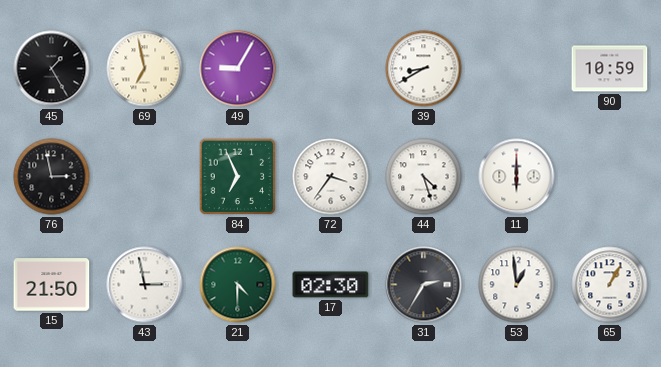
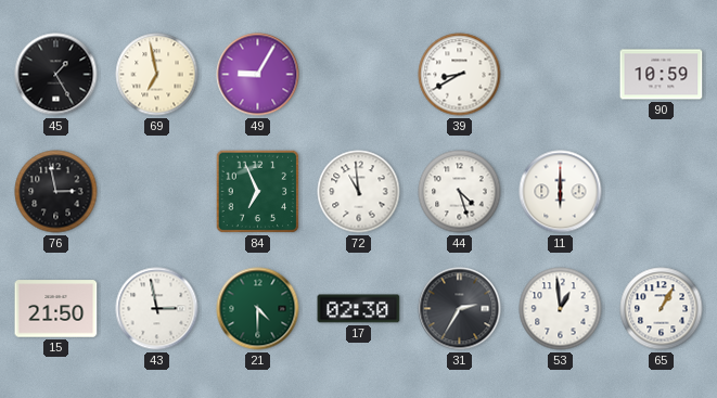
72: 3:36 -> 10:59
